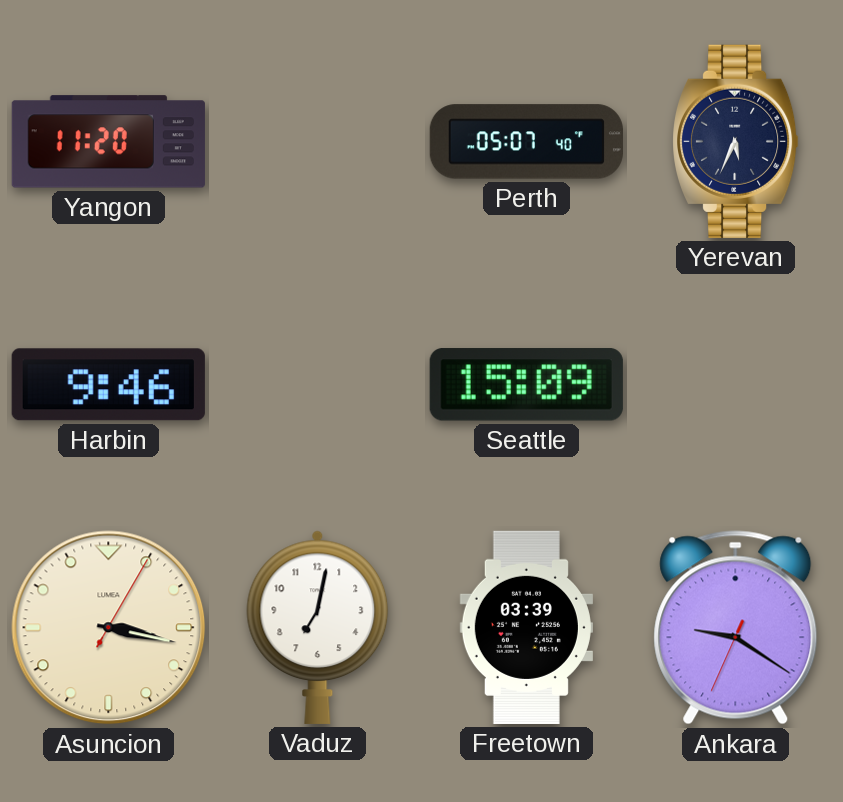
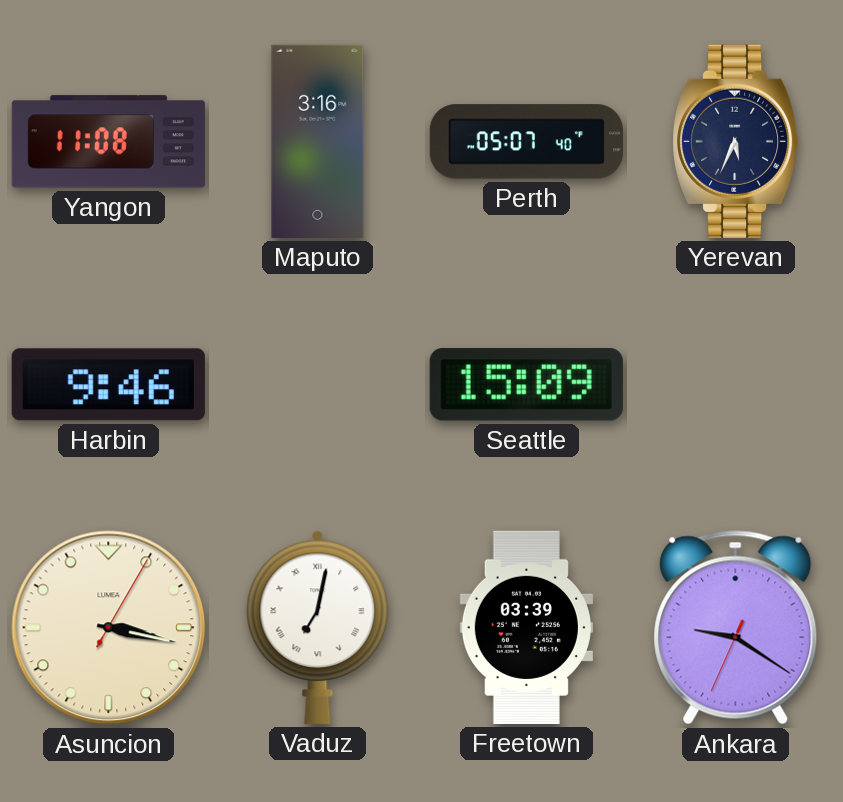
Yangon: 11:20 -> 11:08
Maputo: none -> 3:16
Vaduz numerals: Arabic -> Roman
